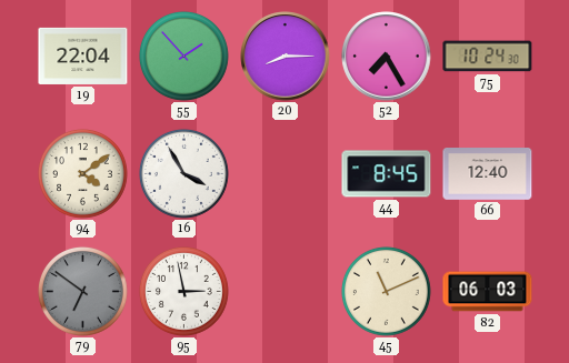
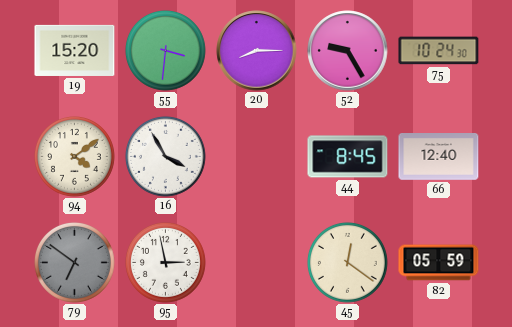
19: 22:04 -> 15:20
55: 1:53 -> 3:31
52: 7:25 -> 9:25
45: 11:11 -> 12:21
82: 06:03 -> 05:59
